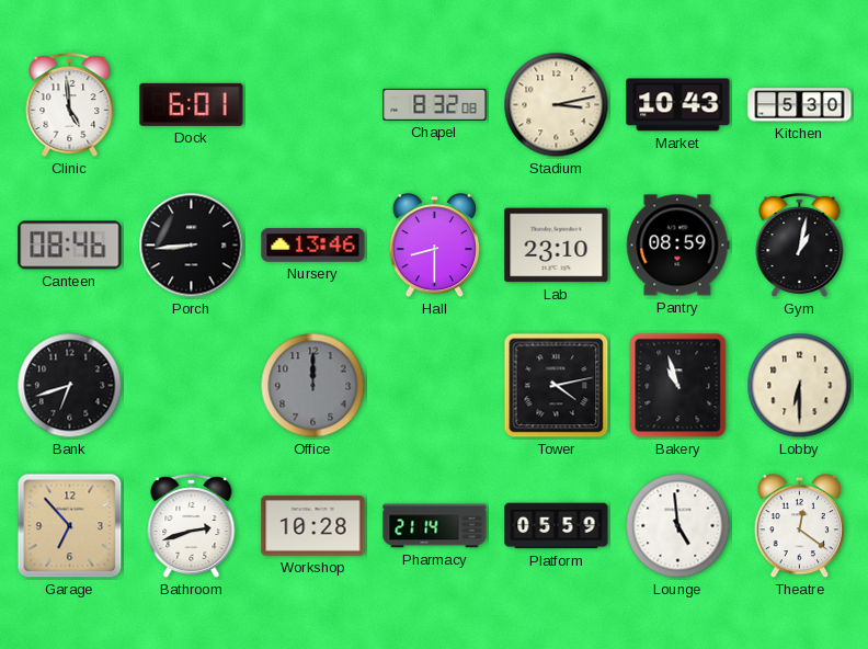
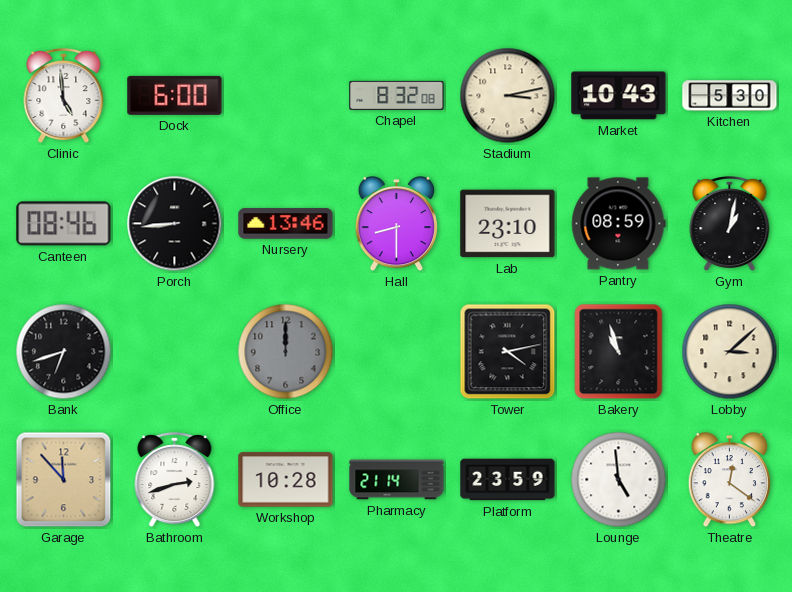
Dock: 6:01 -> 6:00
Lobby: 6:30 -> 3:08
Garage: 6:53 -> 11:53
Platform: 05:59 -> 23:59
